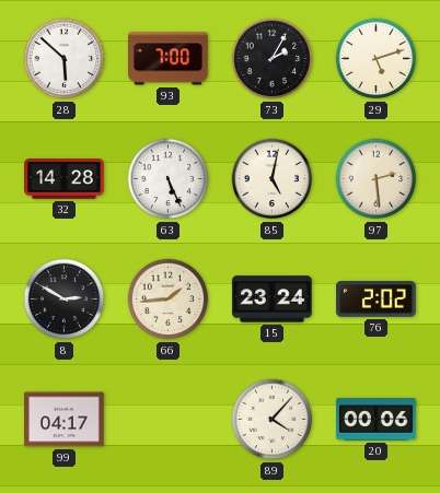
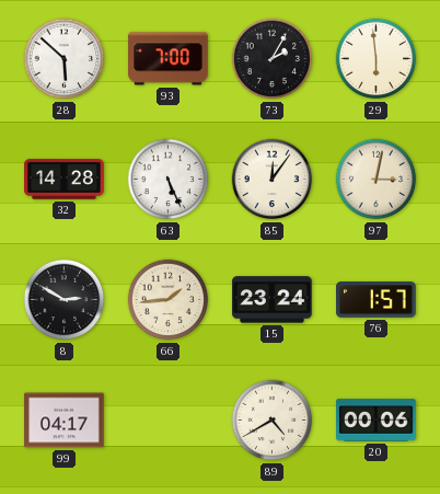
29: 5:12 -> 5:59
85: 5:02 -> 12:06
97: 2:29 -> 3:02
76: 2:02 -> 1:57
89: 4:07 -> 4:40
